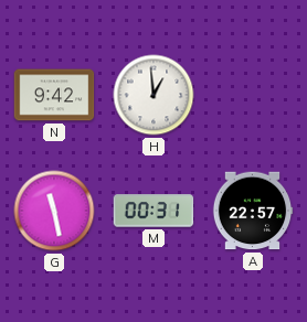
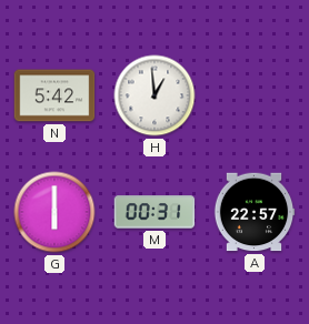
N: 9:42 -> 5:42
G: 11:28 -> 6:00
